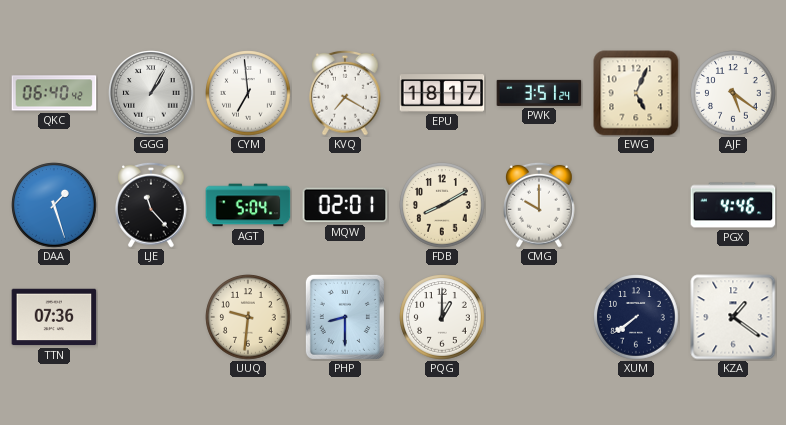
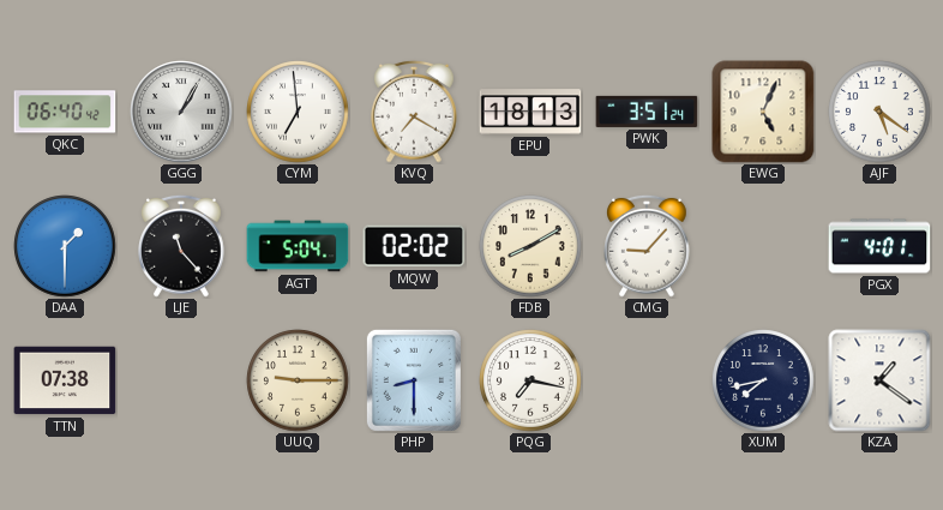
EPU: 18:17 -> 18:13
DAA: 1:27 -> 1:30
MQW: 02:01 -> 02:02
CMG: 10:00 -> 9:07
PGX: 4:46 -> 4:01
TTN: 07:36 -> 07:38
UUQ: 9:31 -> 9:15
PQG: 1:00 -> 7:17
XUM: 7:39 -> 7:43
